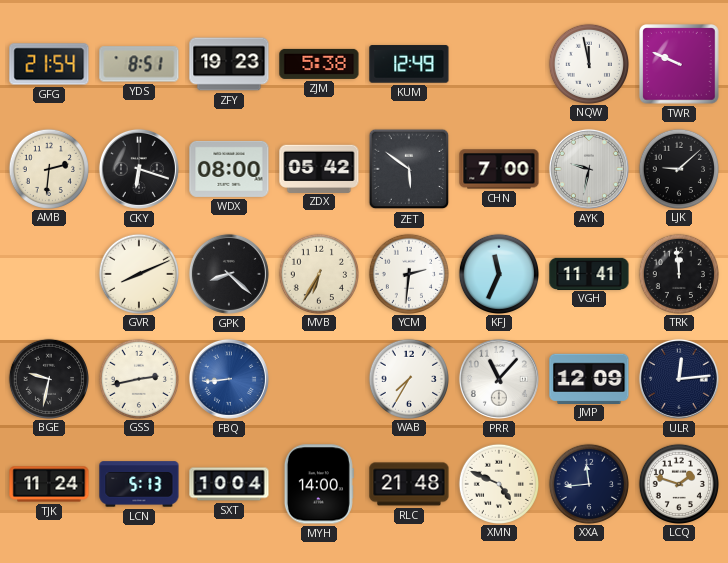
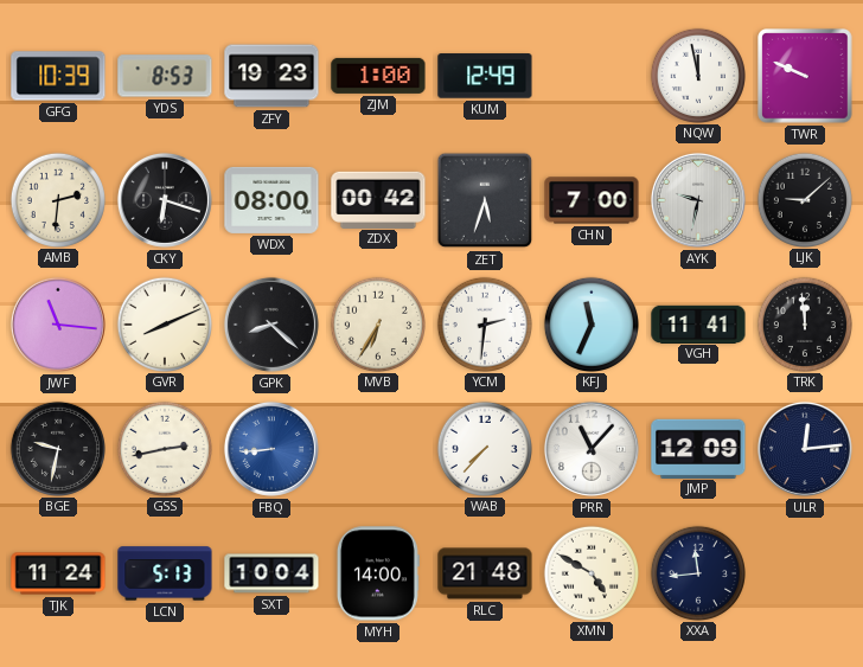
GFG: 21:54 -> 10:39
YDS: 8:51 -> 8:53
ZJM: 5:38 -> 1:00
ZDX: 05:42 -> 00:42
ZET: 5:51 -> 5:33
JWF: none -> 11:16
WAB: 7:35 -> 7:37
XMN: 4:49 -> 4:50
LCQ: 1:48 -> none
